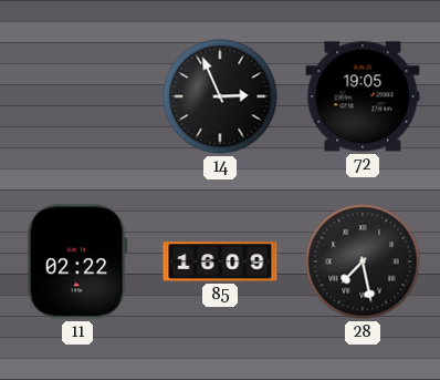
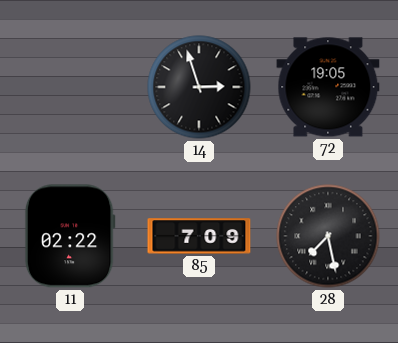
14: 2:56 -> 2:57
85: 16:09 -> 7:09
